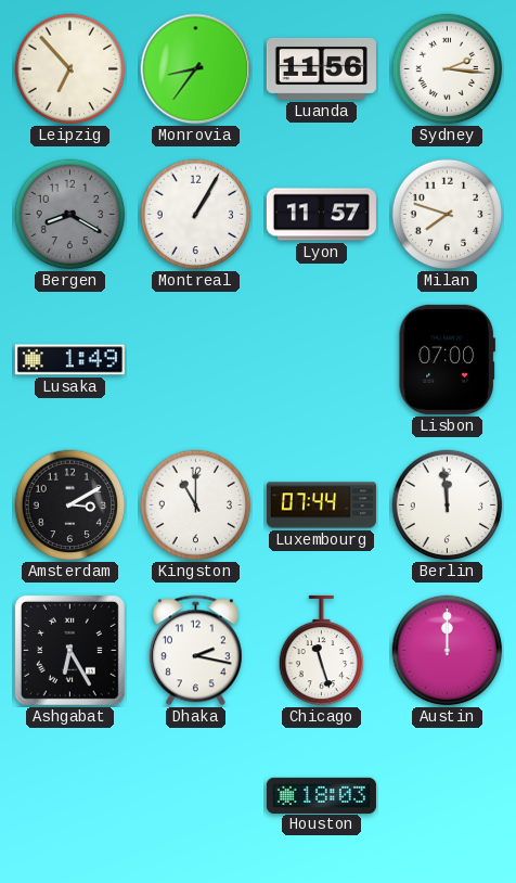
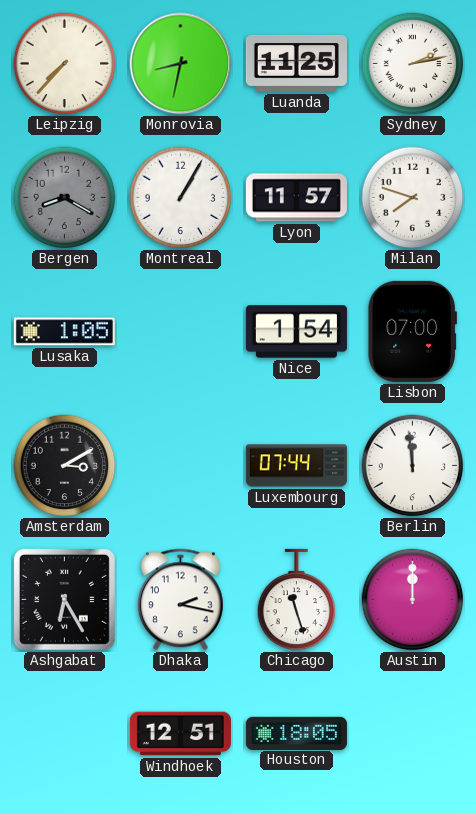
Leipzig: 6:53 -> 7:37
Monrovia: 8:36 -> 8:32
Luanda: 11:56 -> 11:25
Sydney: 2:16 -> 2:13
Lusaka: 1:49 -> 1:05
Nice: none -> 1:54
Kingston: 11:00 -> none
Windhoek: none -> 12:51
Houston: 18:03 -> 18:05
